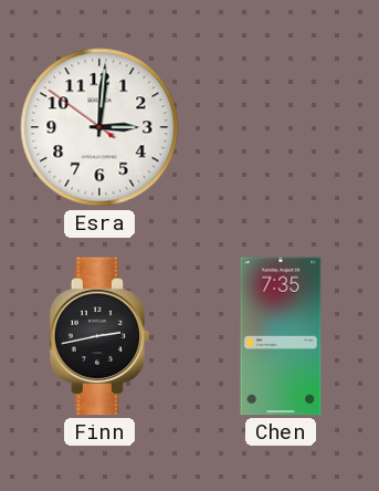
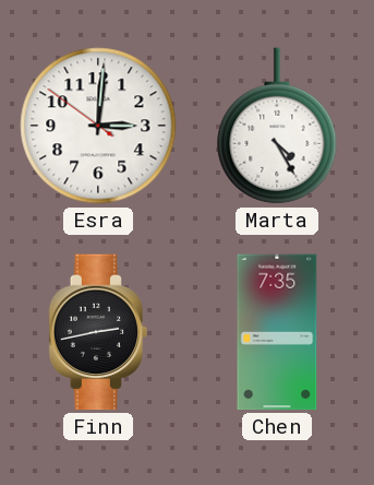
Marta: none -> 4:25
